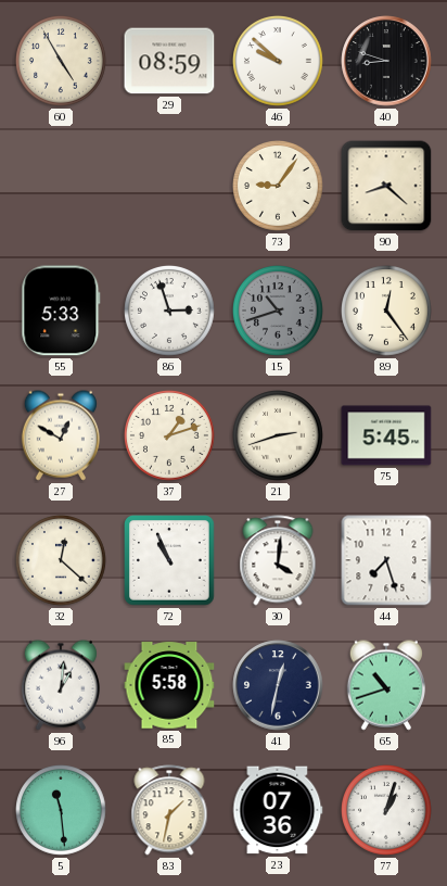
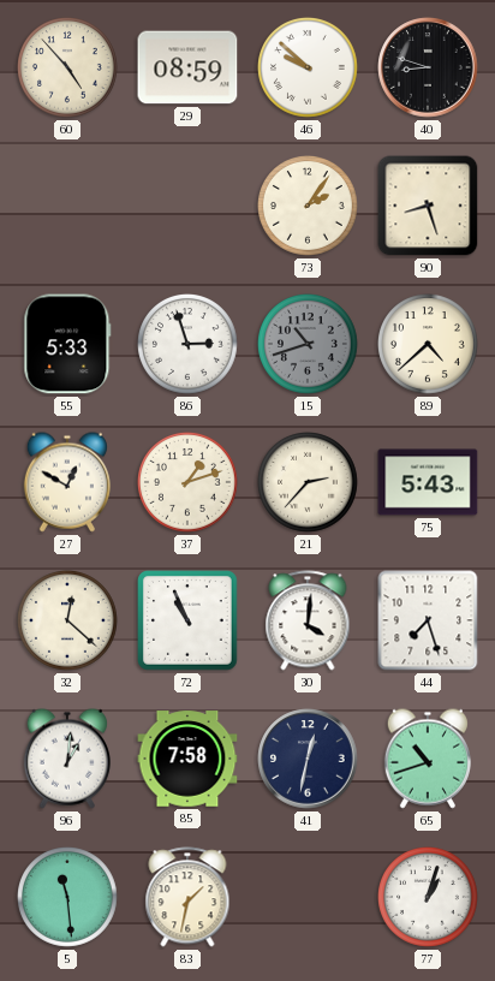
60: 4:55 -> 4:53
73: 9:06 -> 2:06
90: 8:22 -> 8:27
89: 12:24 -> 4:38
21: 2:42 -> 2:37
75: 5:45 -> 5:43
85: 5:58 -> 7:58
23: 07:36 -> none
